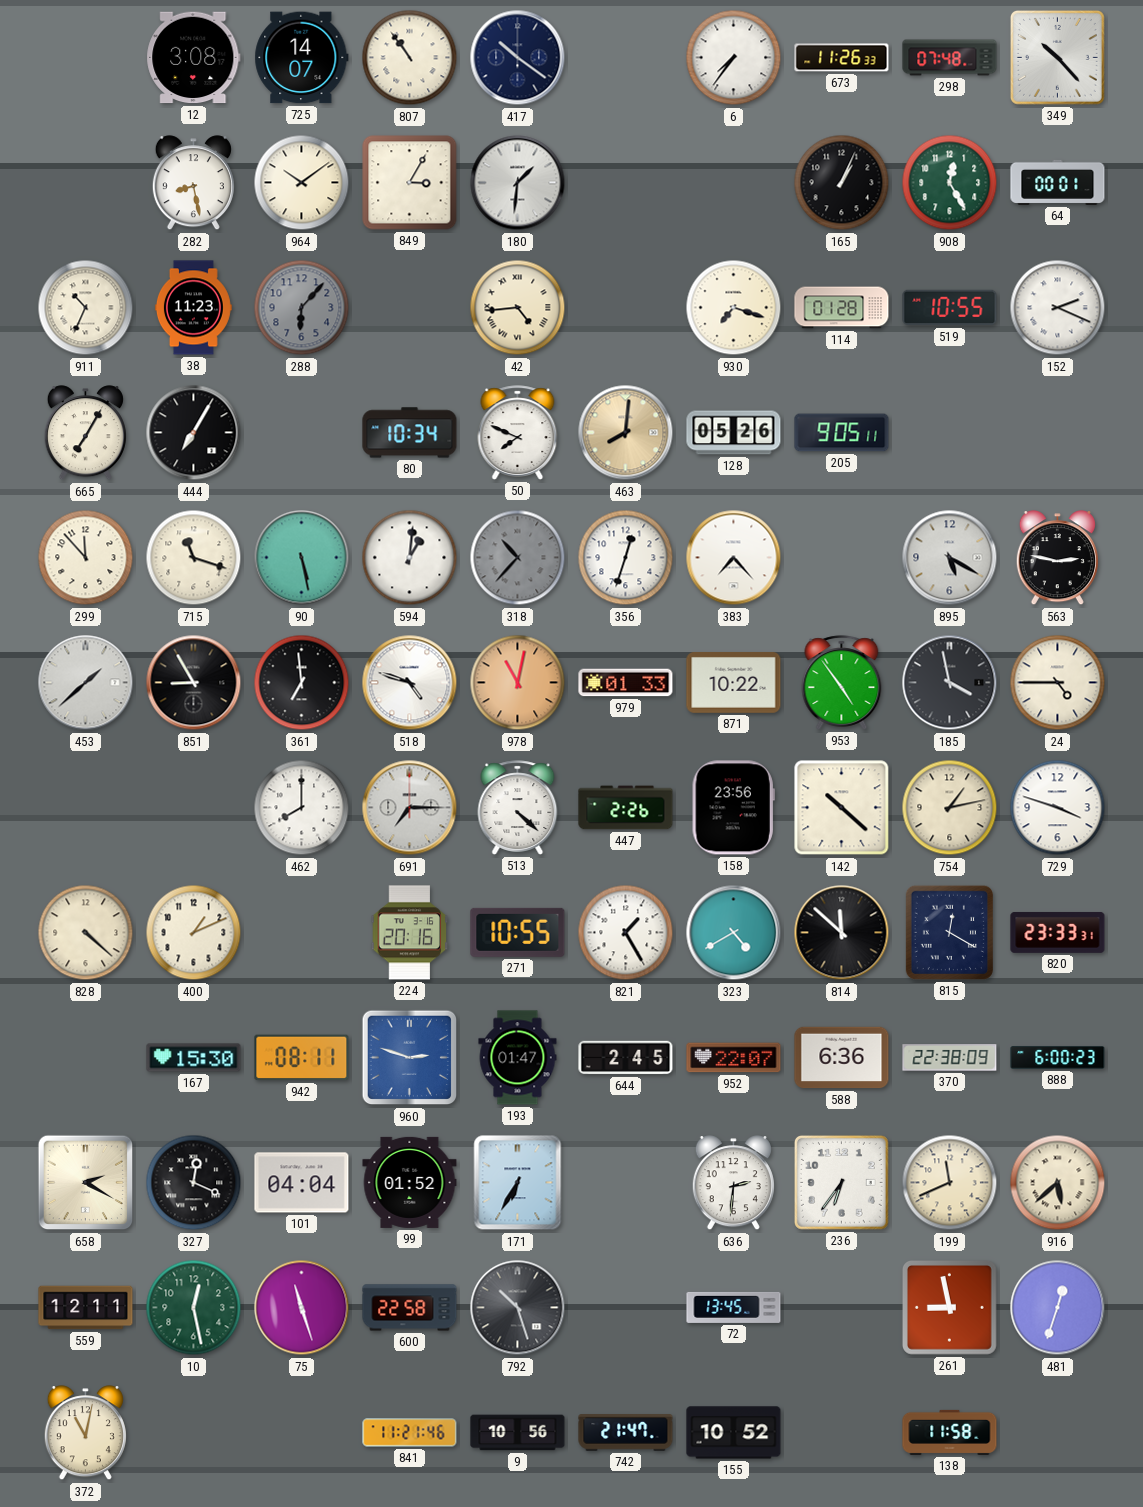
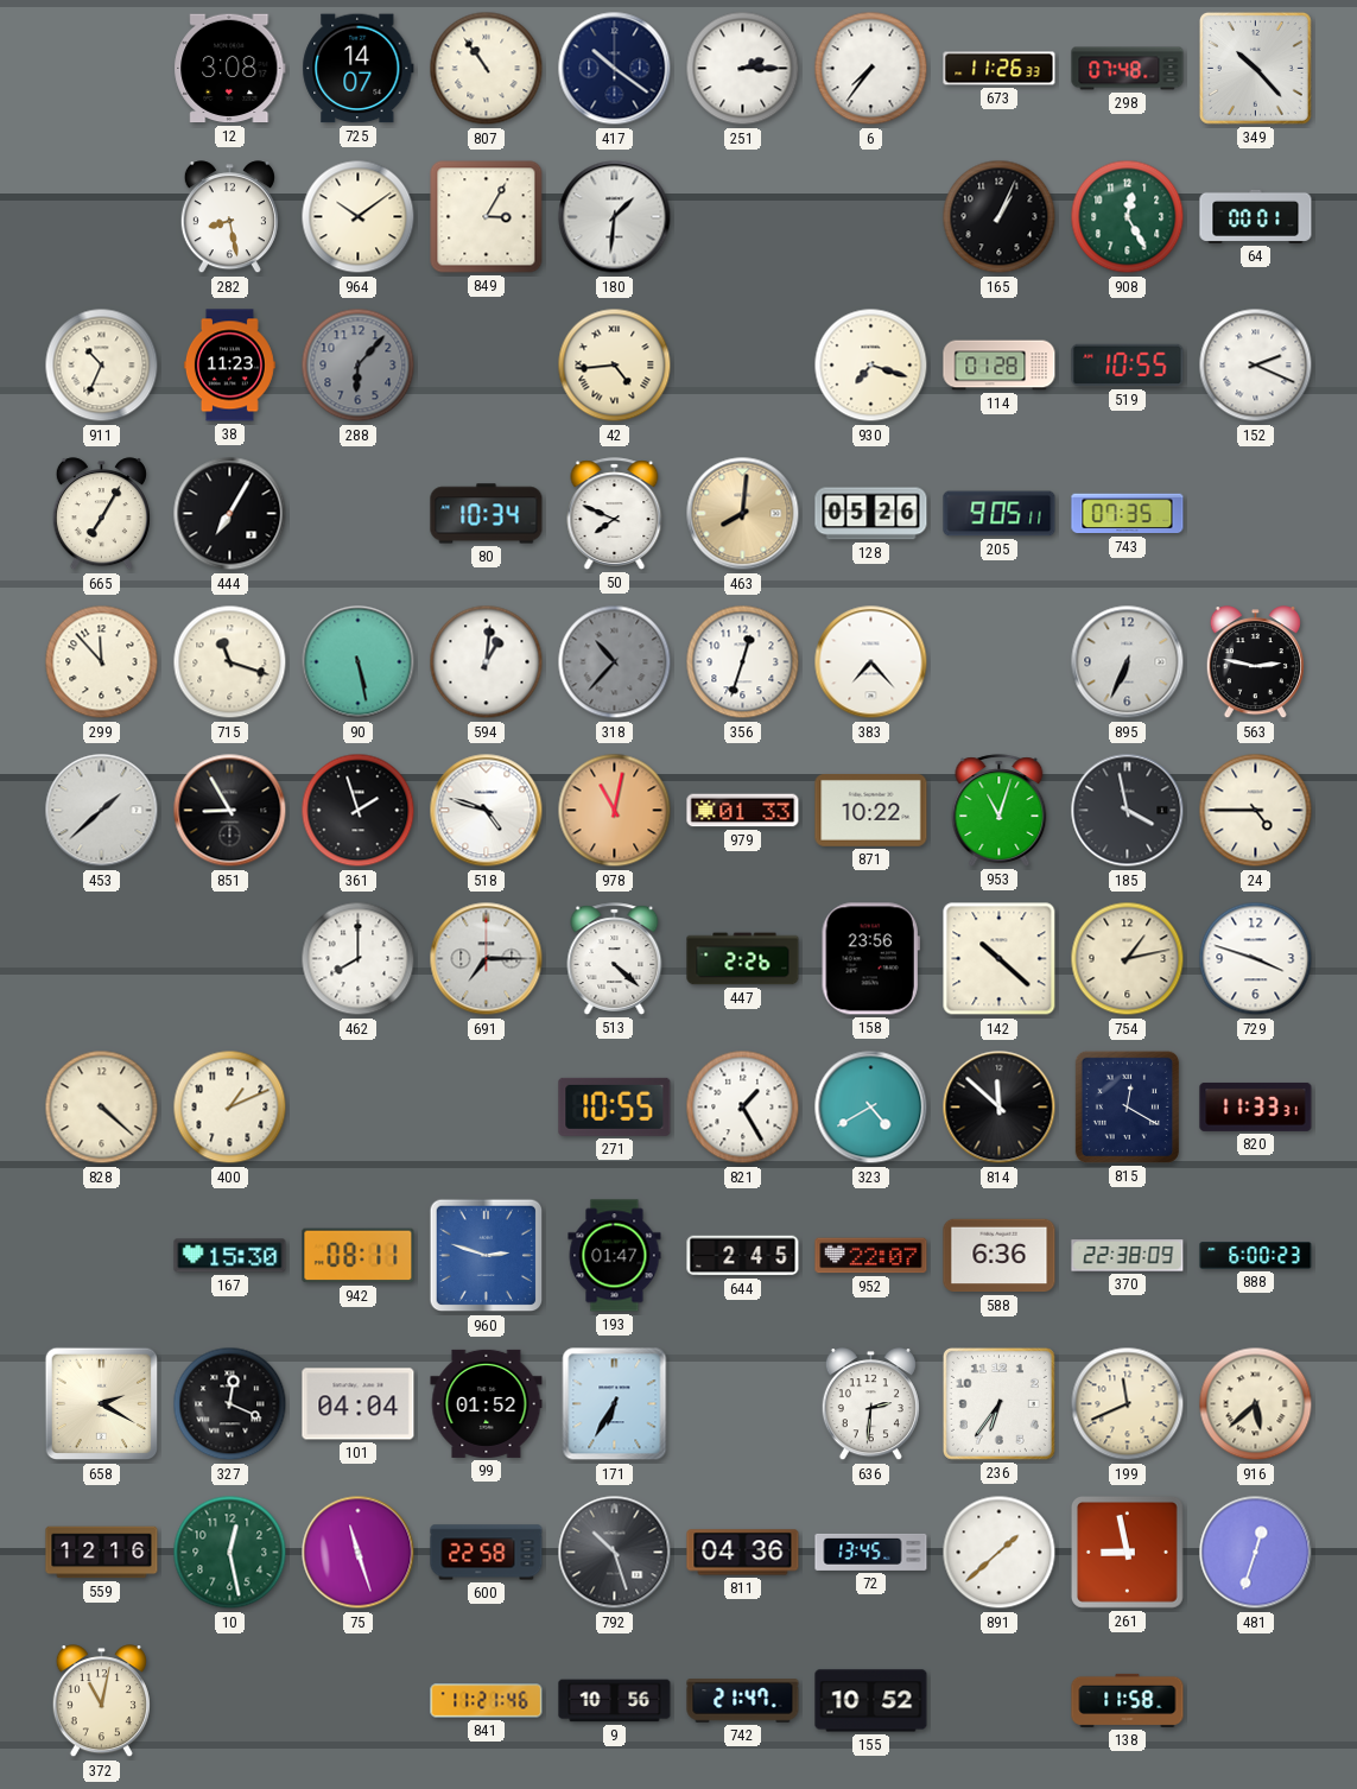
251: none -> 2:15
743: none -> 07:35
895: 5:20 -> 6:34
361: 6:59 -> 1:57
953: 4:54 -> 11:03
224: 20:16 -> none
820: 23:33 -> 11:33
559: 12:11 -> 12:16
811: none -> 04:36
891: none -> 1:38
